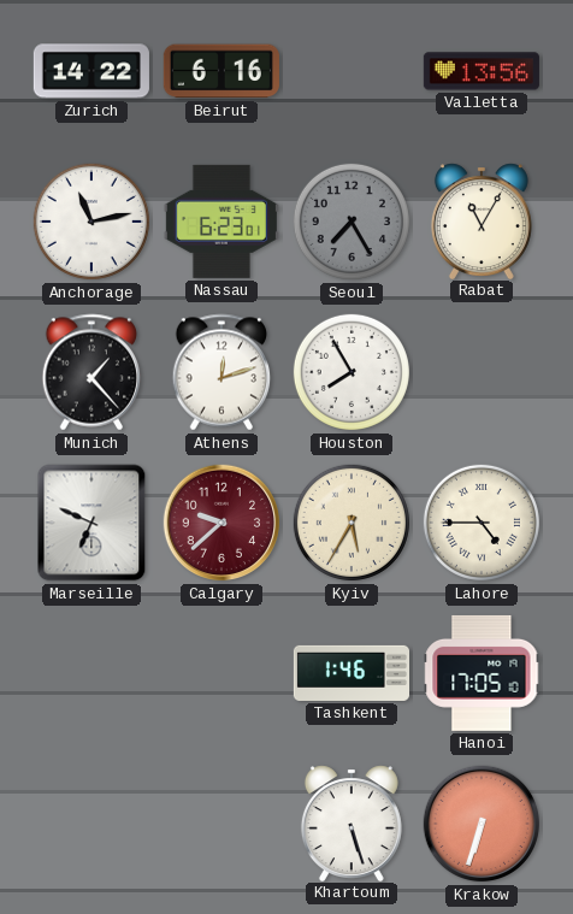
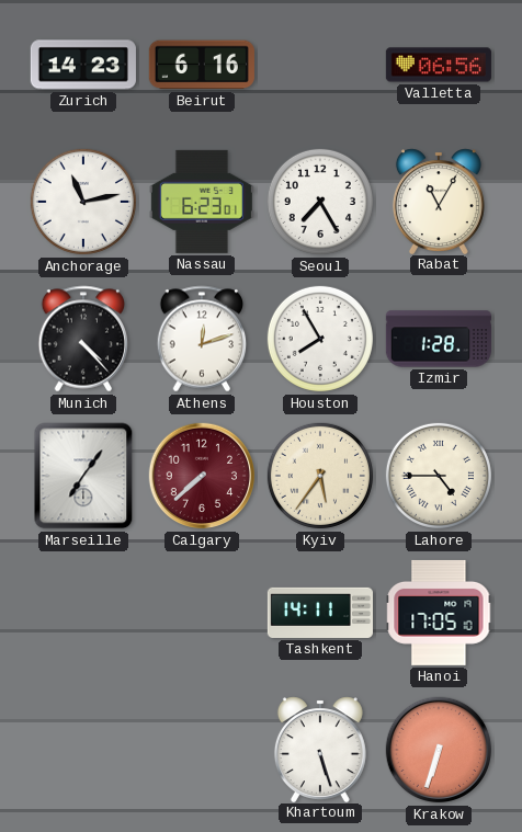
Zurich: 14:22 -> 14:23
Valletta: 13:56 -> 06:56
Seoul dial: grey -> white
Munich: 1:23 -> 4:23
Izmir: none -> 1:28
Marseille: 6:49 -> 7:06
Calgary: 9:38 -> 7:38
Kyiv: 5:35 -> 5:36
Tashkent: 1:46 -> 14:11
